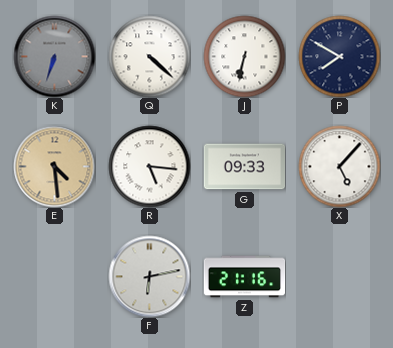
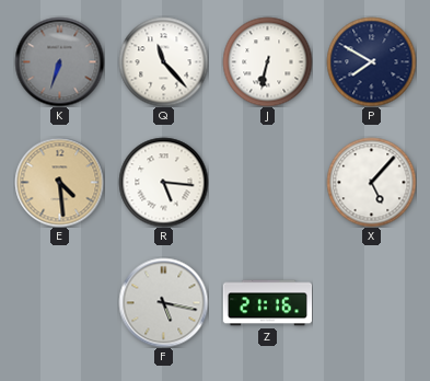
Q: 4:22 -> 11:23
G: 09:33 -> none
F: 6:13 -> 5:17
